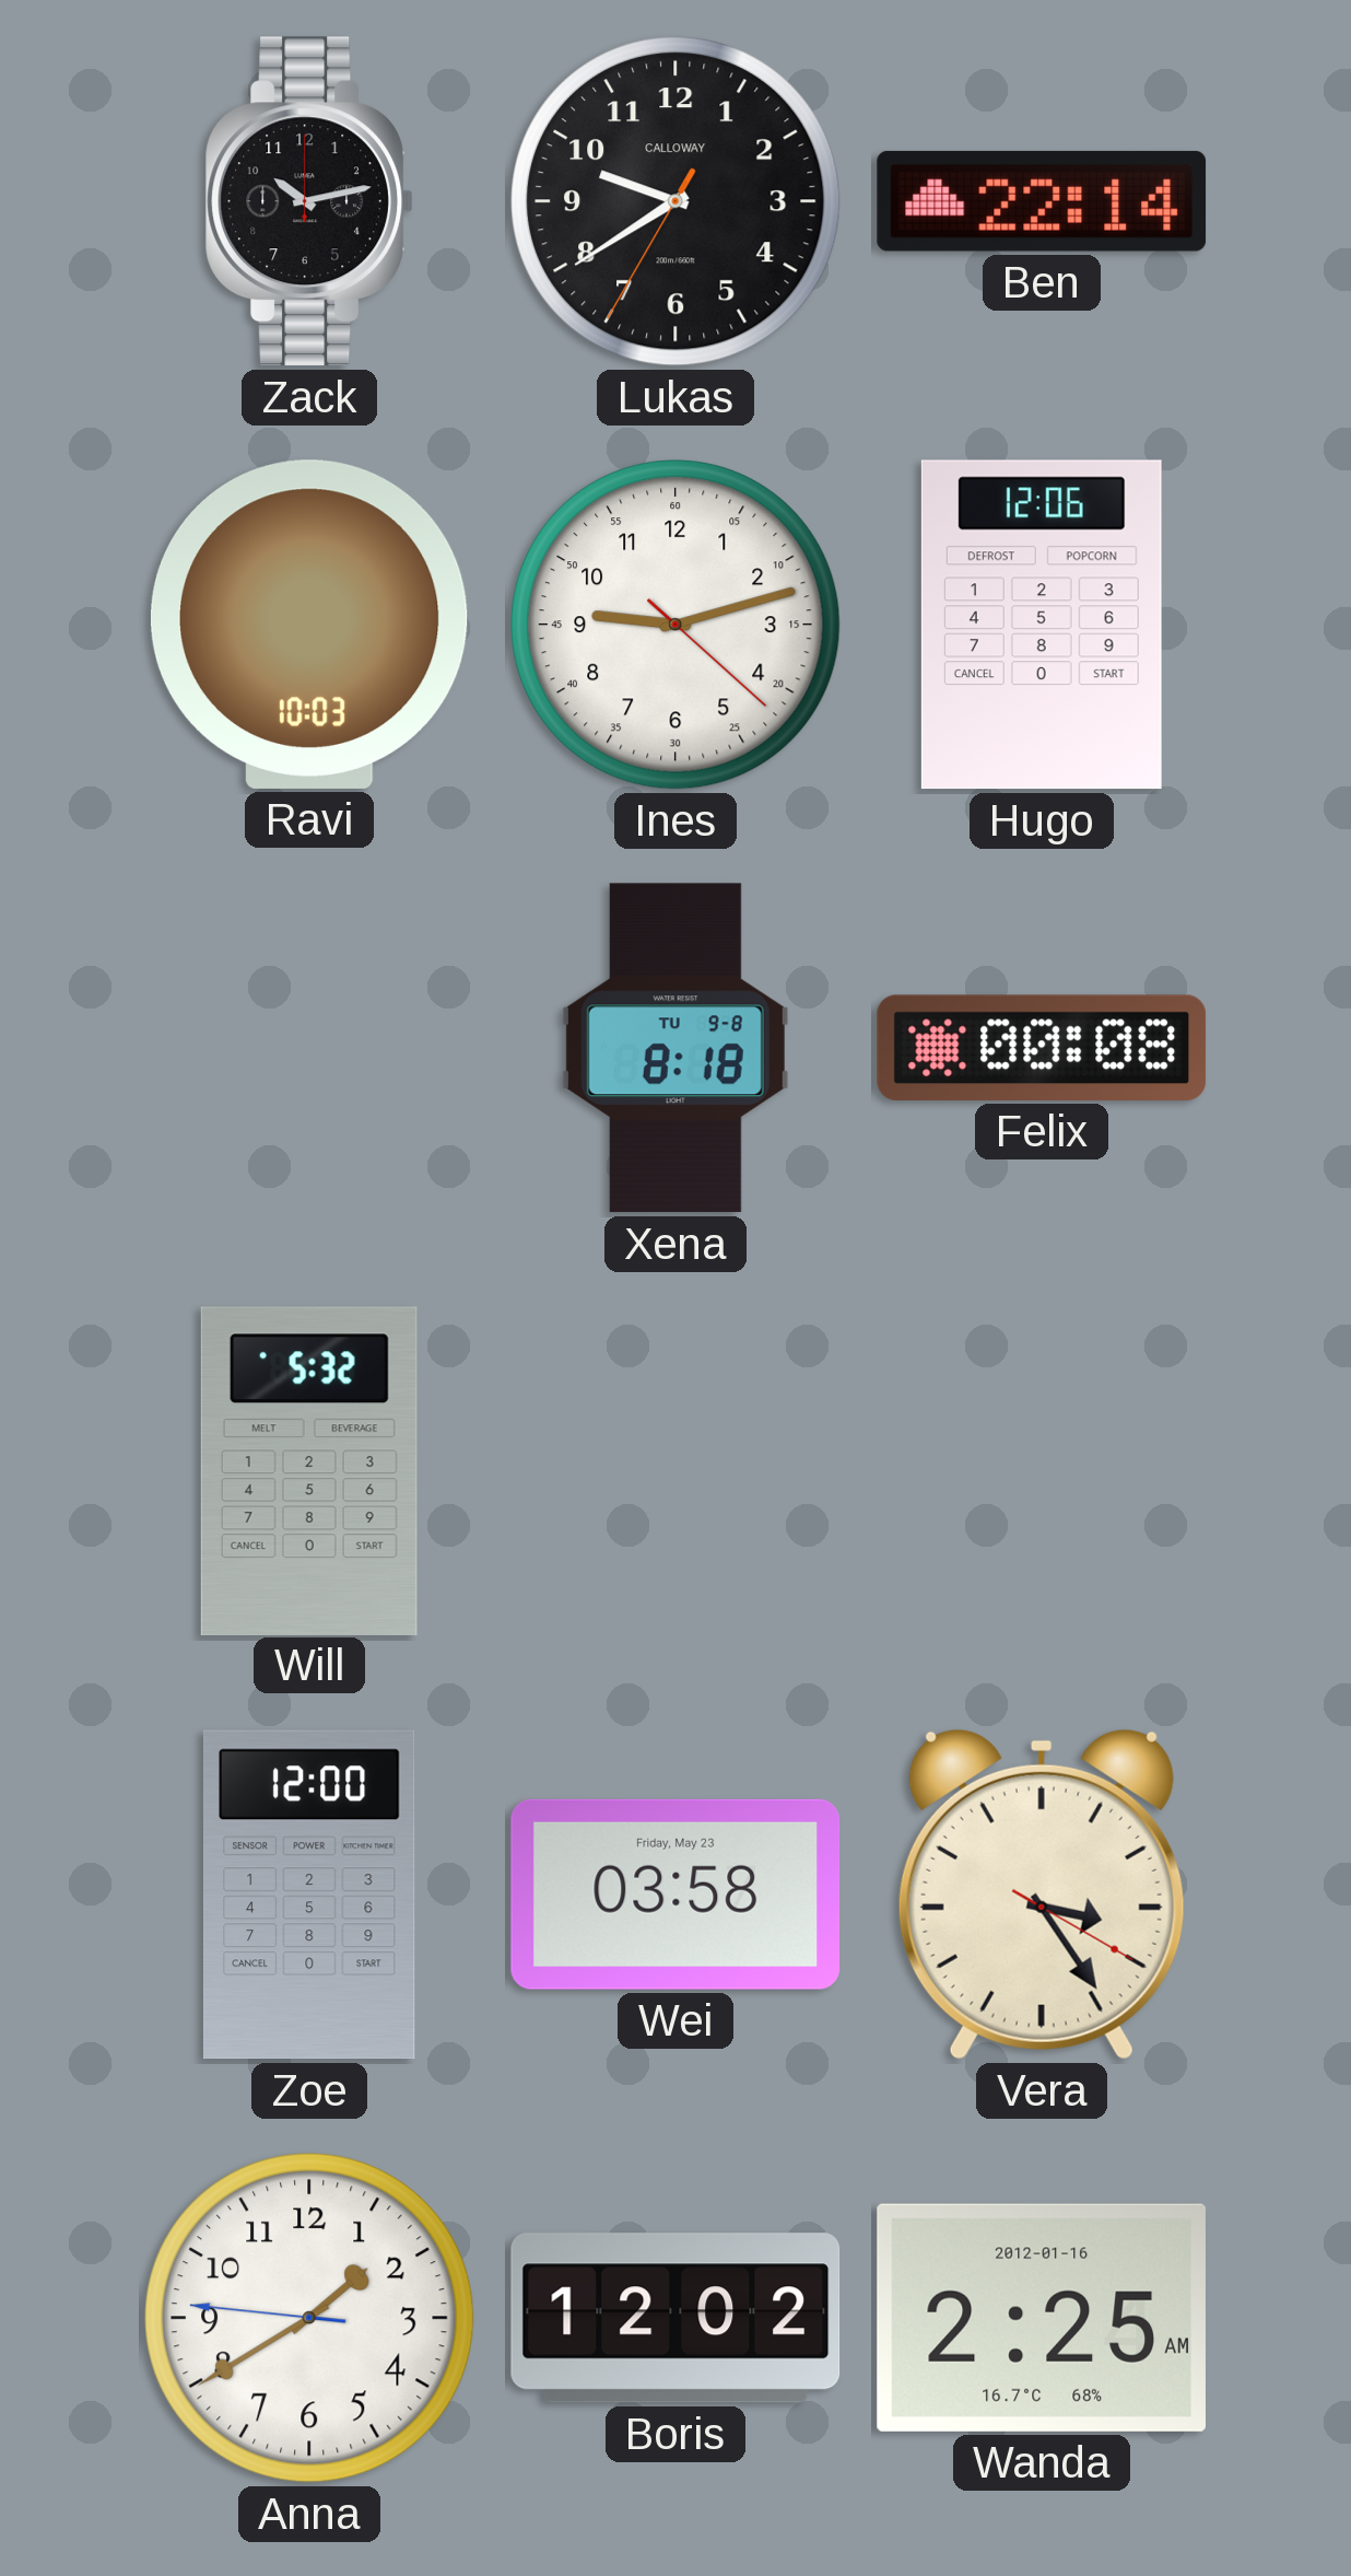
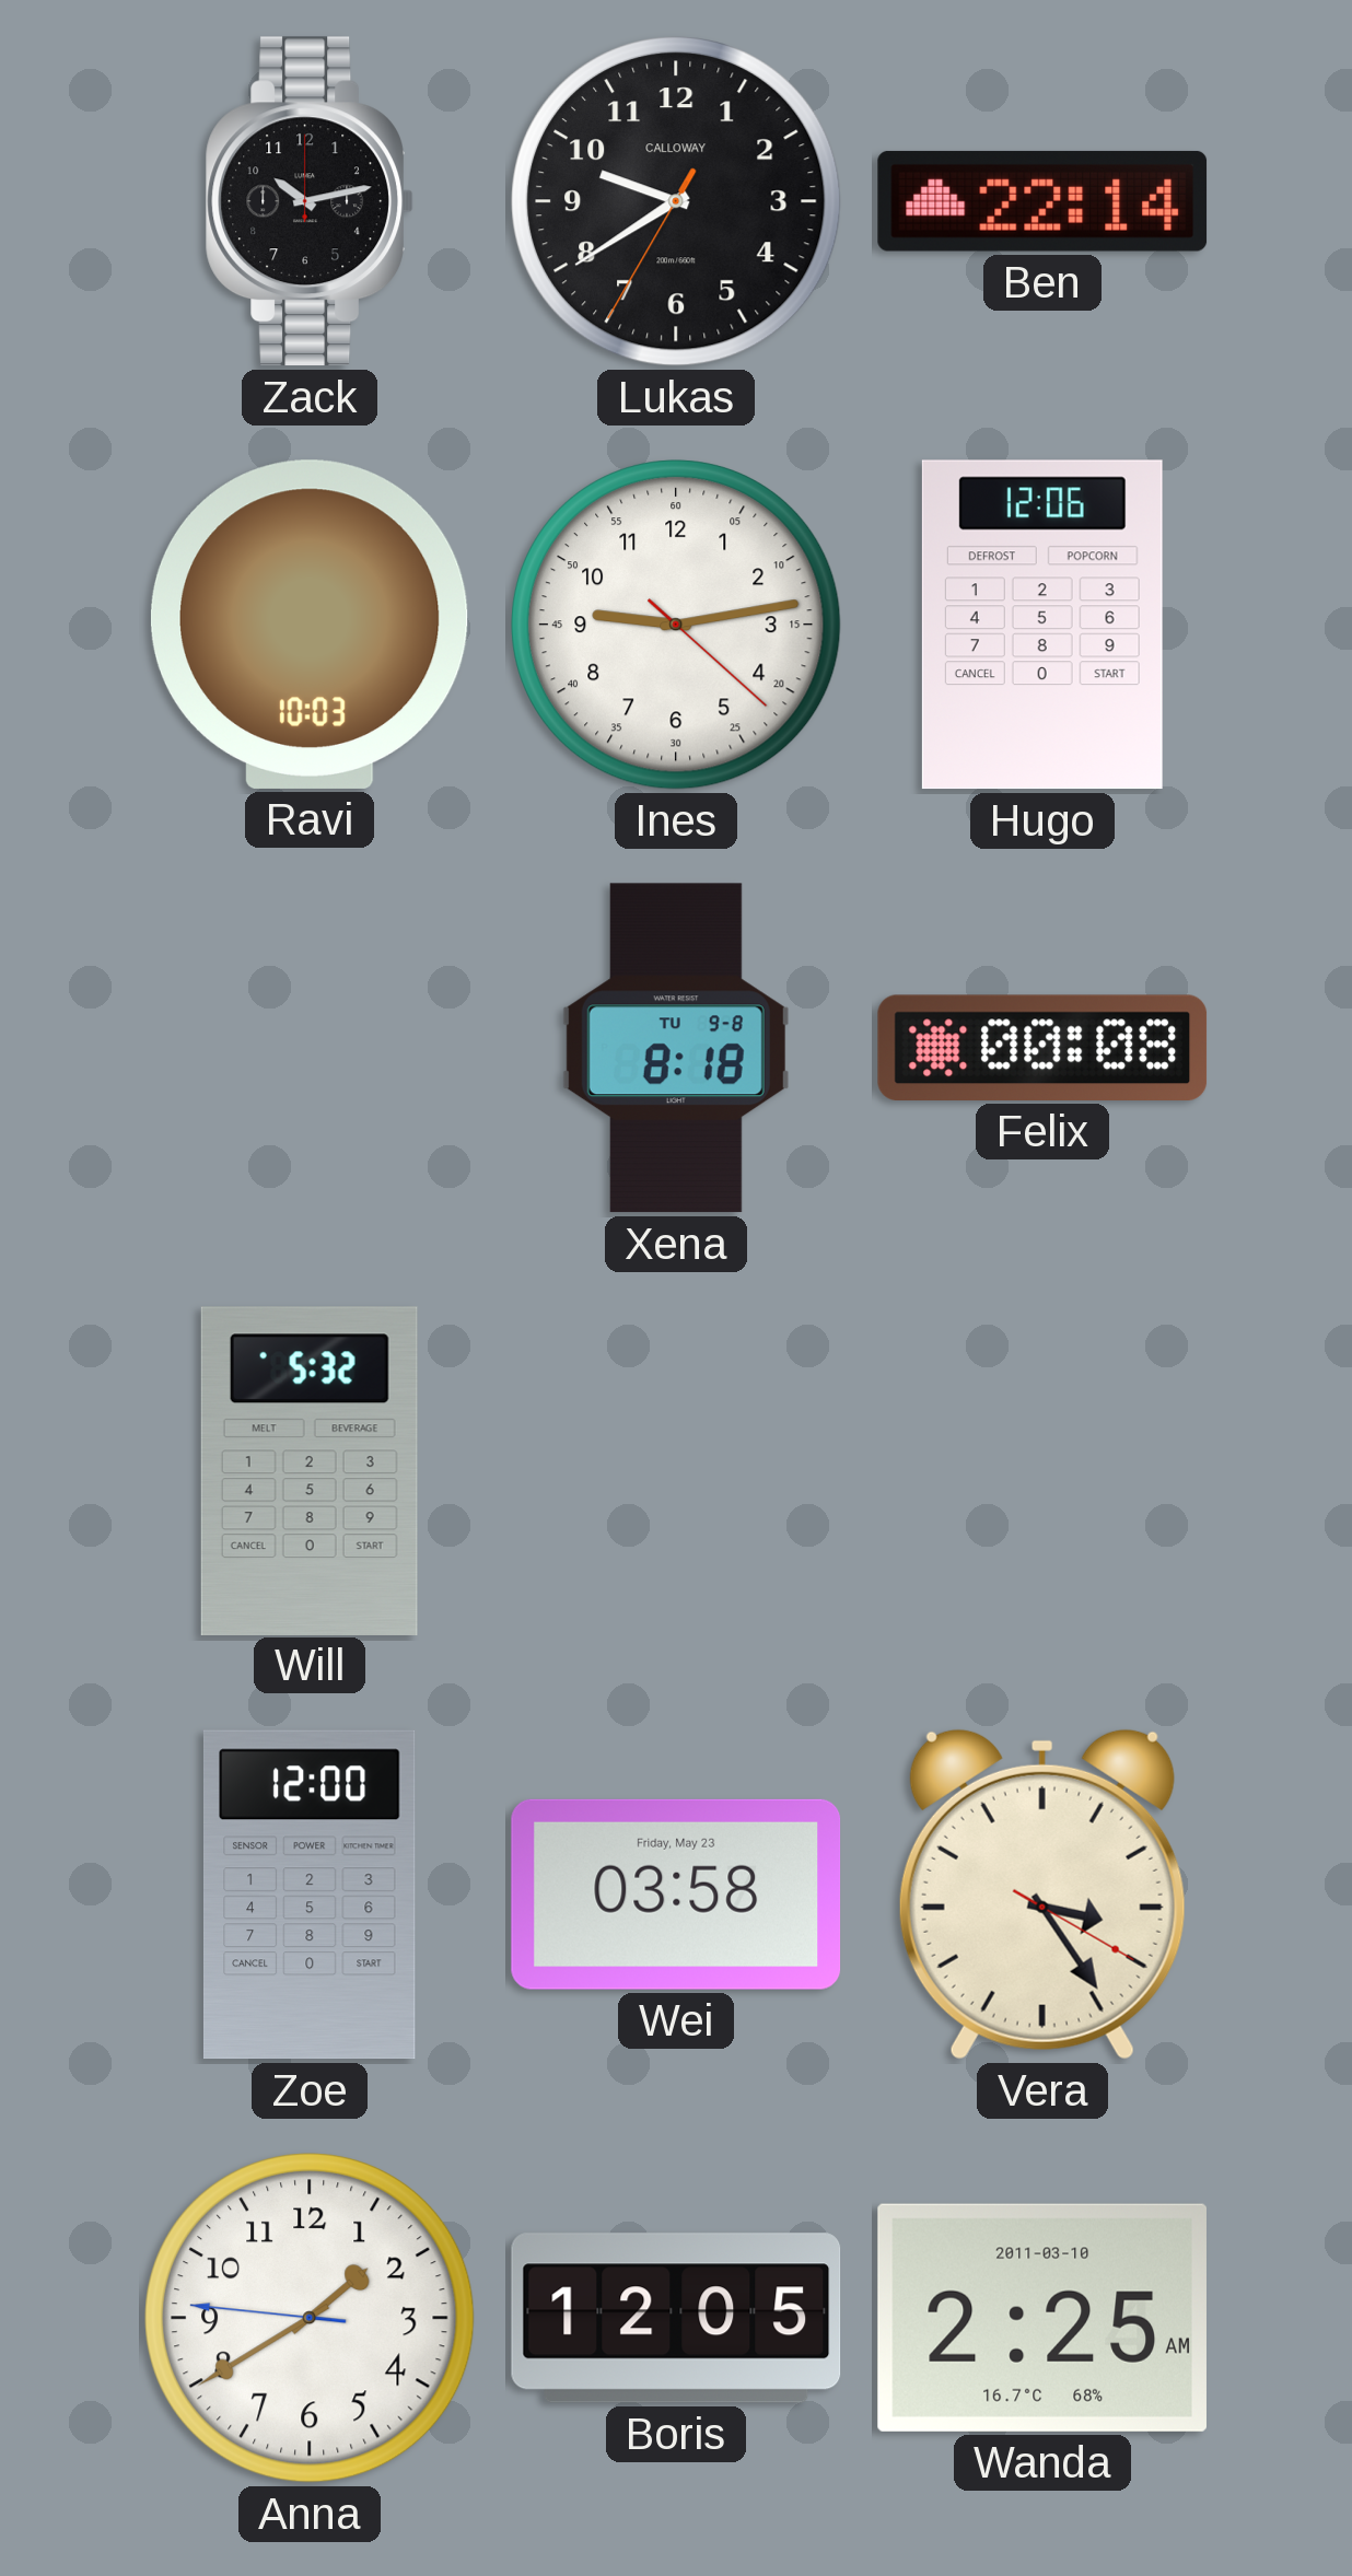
Ines: 9:12 -> 9:13
Boris: 12:02 -> 12:05
Wanda date: 2012-01-16 -> 2011-03-10
